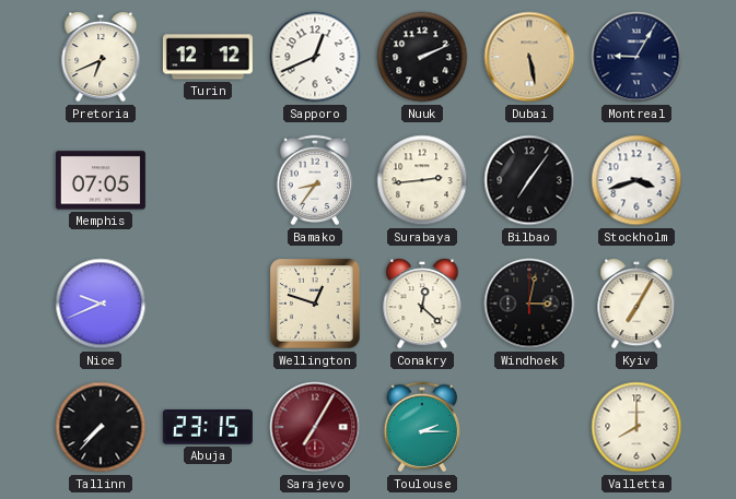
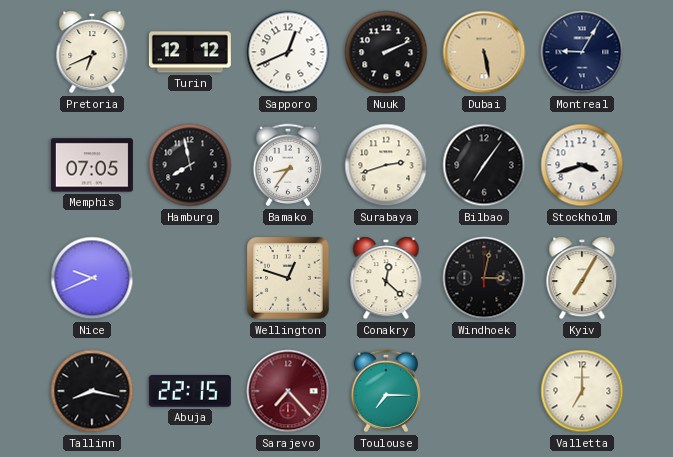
Hamburg: none -> 7:58
Surabaya: 2:44 -> 2:42
Tallinn: 7:37 -> 8:17
Abuja: 23:15 -> 22:15
Sarajevo: 7:05 -> 7:23
Toulouse: 2:15 -> 7:15
Valletta: 8:00 -> 7:00
